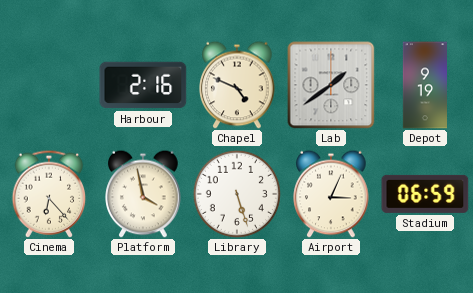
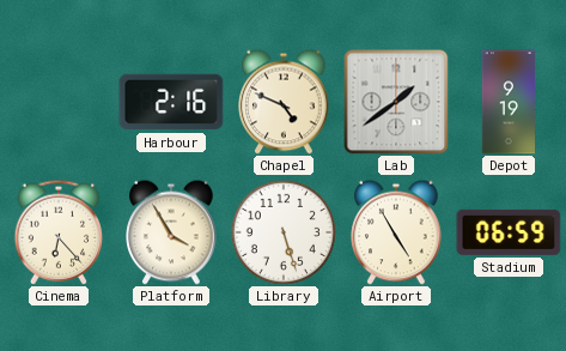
Platform: 3:58 -> 3:55
Airport: 3:04 -> 4:55
